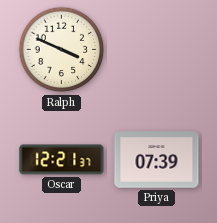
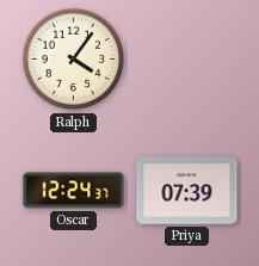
Ralph: 3:49 -> 4:06
Oscar: 12:21 -> 12:24
